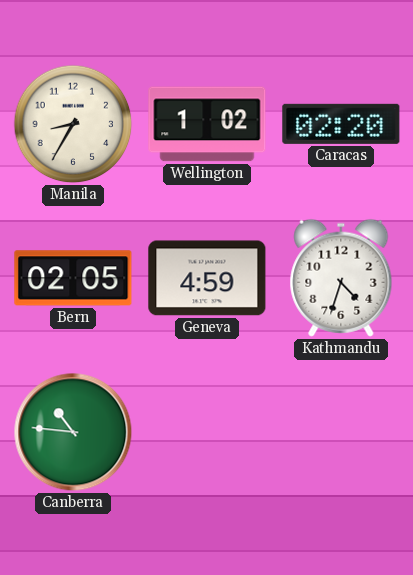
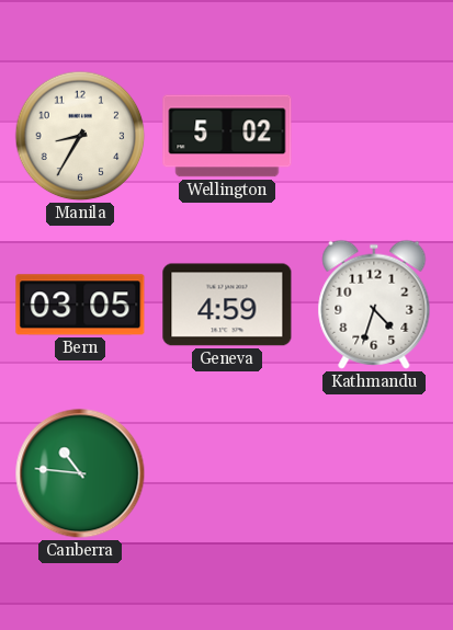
Wellington: 1:02 -> 5:02
Caracas: 02:20 -> none
Bern: 02:05 -> 03:05
